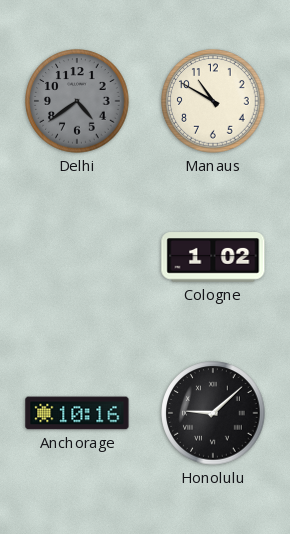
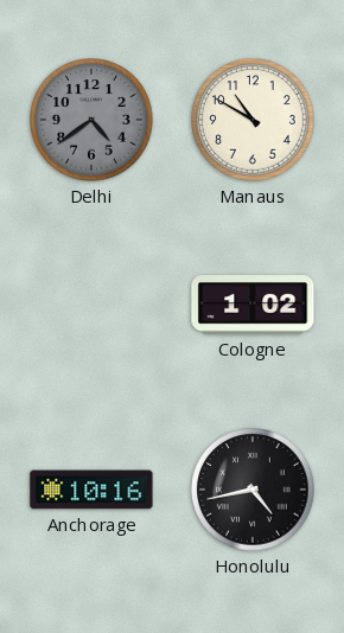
Honolulu: 9:08 -> 4:43
